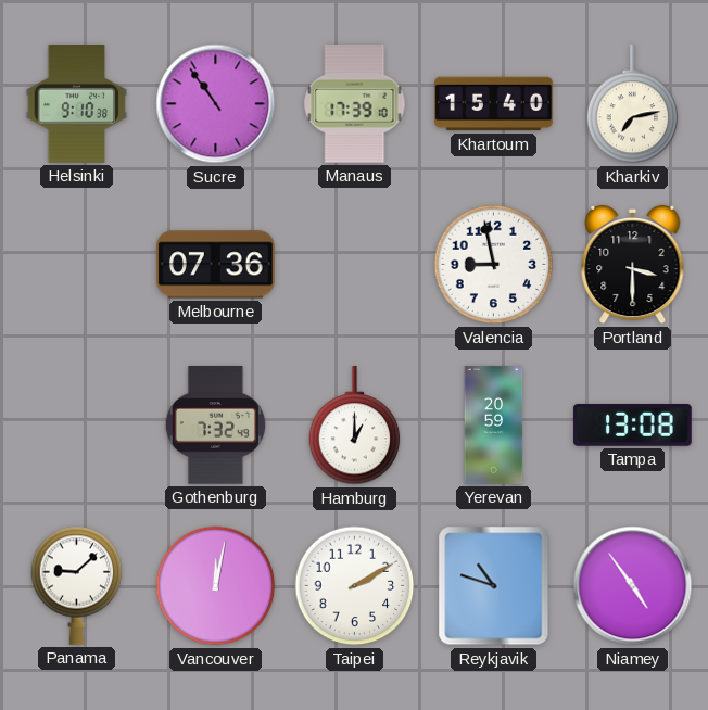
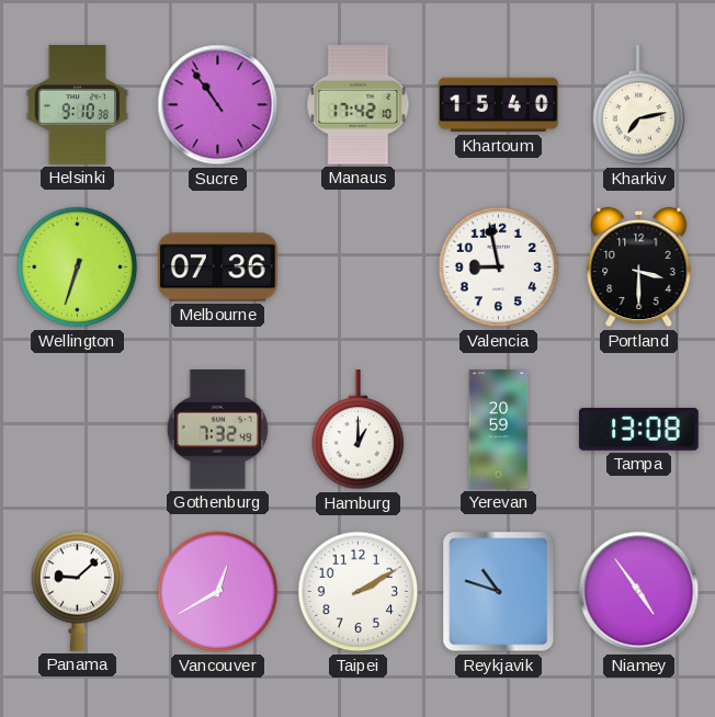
Manaus: 17:39 -> 17:42
Wellington: none -> 6:33
Vancouver: 12:02 -> 12:40
